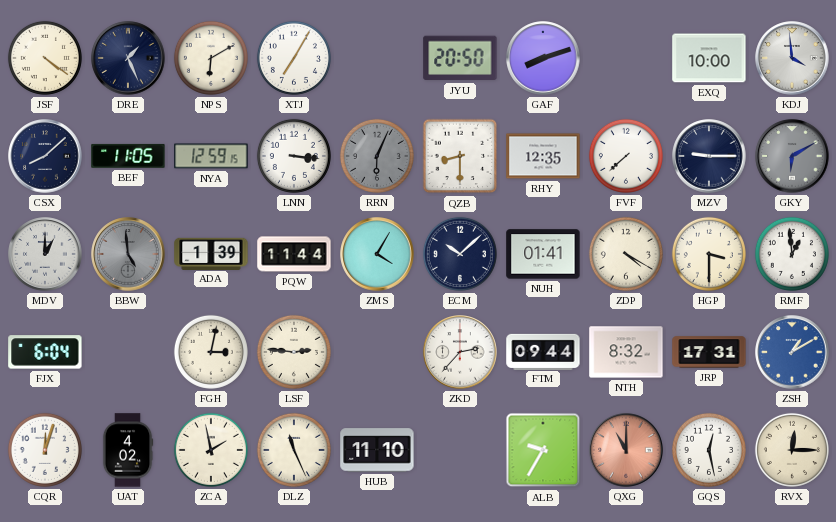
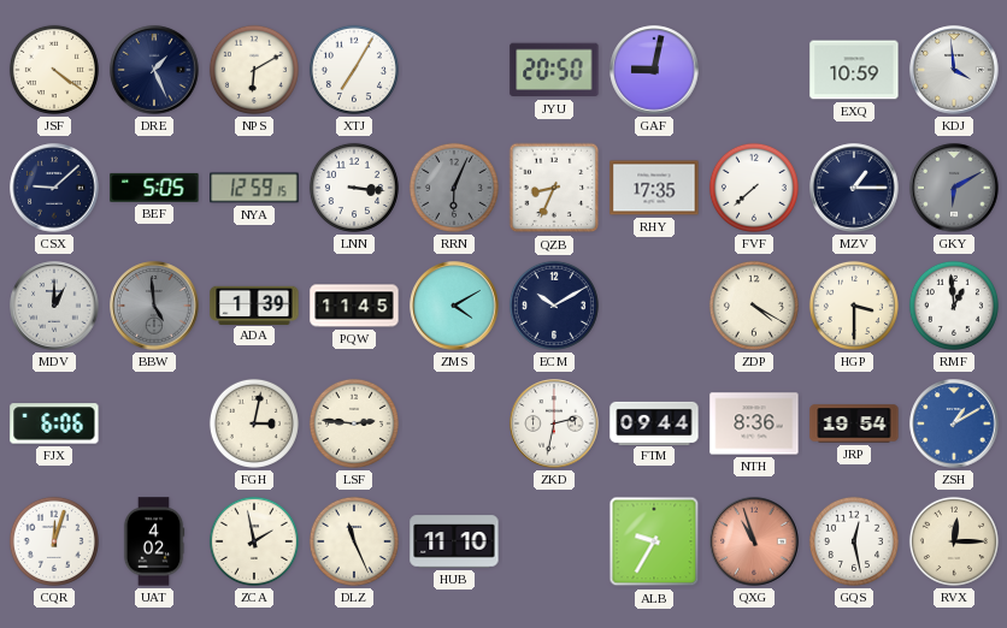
GAF: 8:12 -> 9:02
EXQ: 10:00 -> 10:59
CSX: 8:08 -> 9:08
BEF: 11:05 -> 5:05
QZB: 8:30 -> 8:34
RHY: 12:35 -> 17:35
MZV: 9:15 -> 1:15
PQW: 11:44 -> 11:45
ZMS: 4:05 -> 4:10
ECM: 10:08 -> 10:10
NUH: 01:41 -> none
FJX: 6:04 -> 6:06
ZKD: 2:37 -> 2:32
NTH: 8:32 -> 8:36
JRP: 17:31 -> 19:54
QXG: 11:00 -> 10:57
